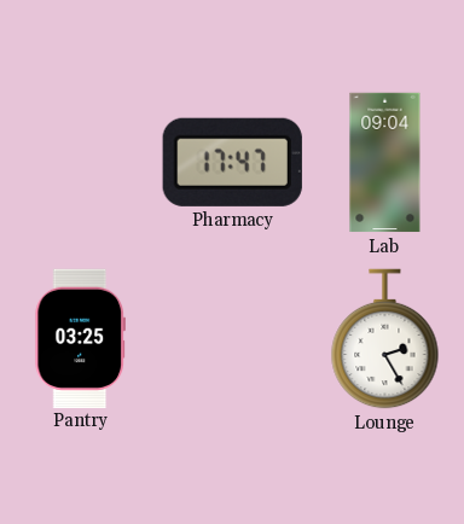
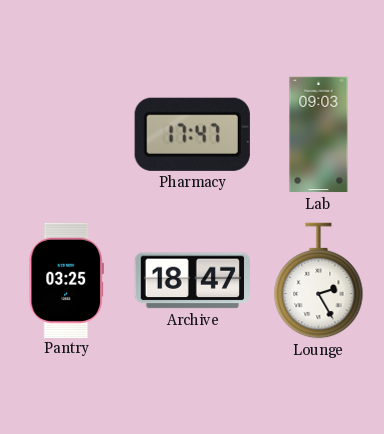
Lab: 09:04 -> 09:03
Archive: none -> 18:47
